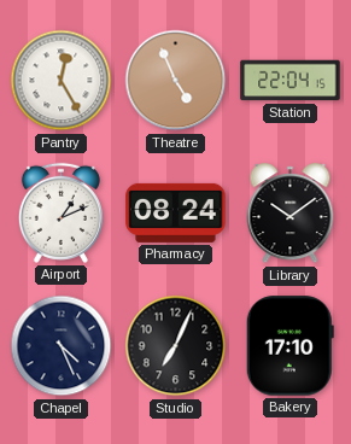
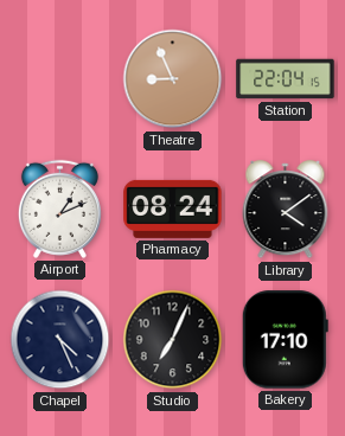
Pantry: 12:25 -> none
Theatre: 4:56 -> 8:56
Library: 10:09 -> 4:09
